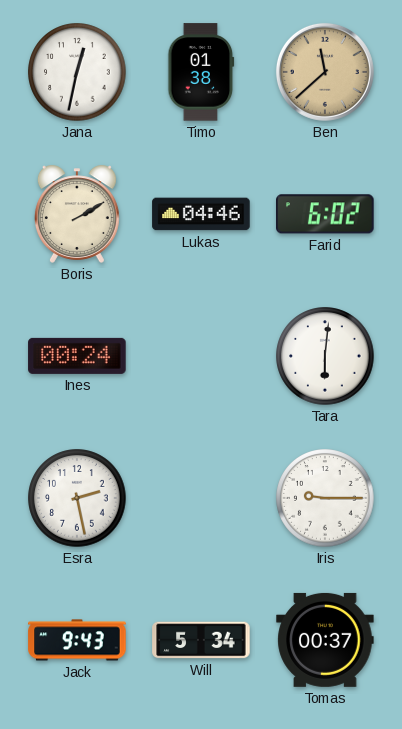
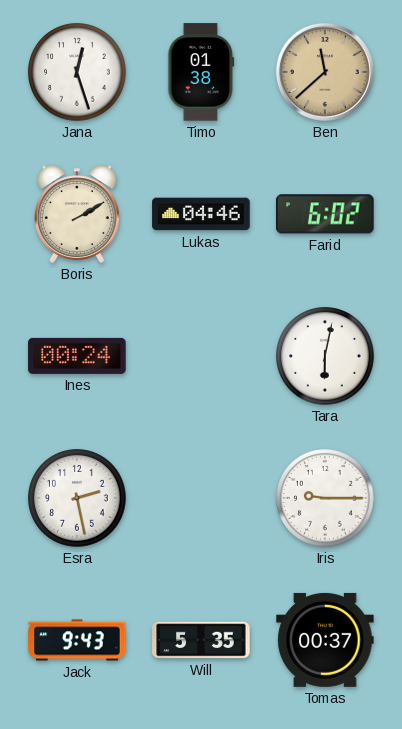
Jana: 12:32 -> 12:27
Tara: 6:01 -> 6:02
Will: 5:34 -> 5:35
